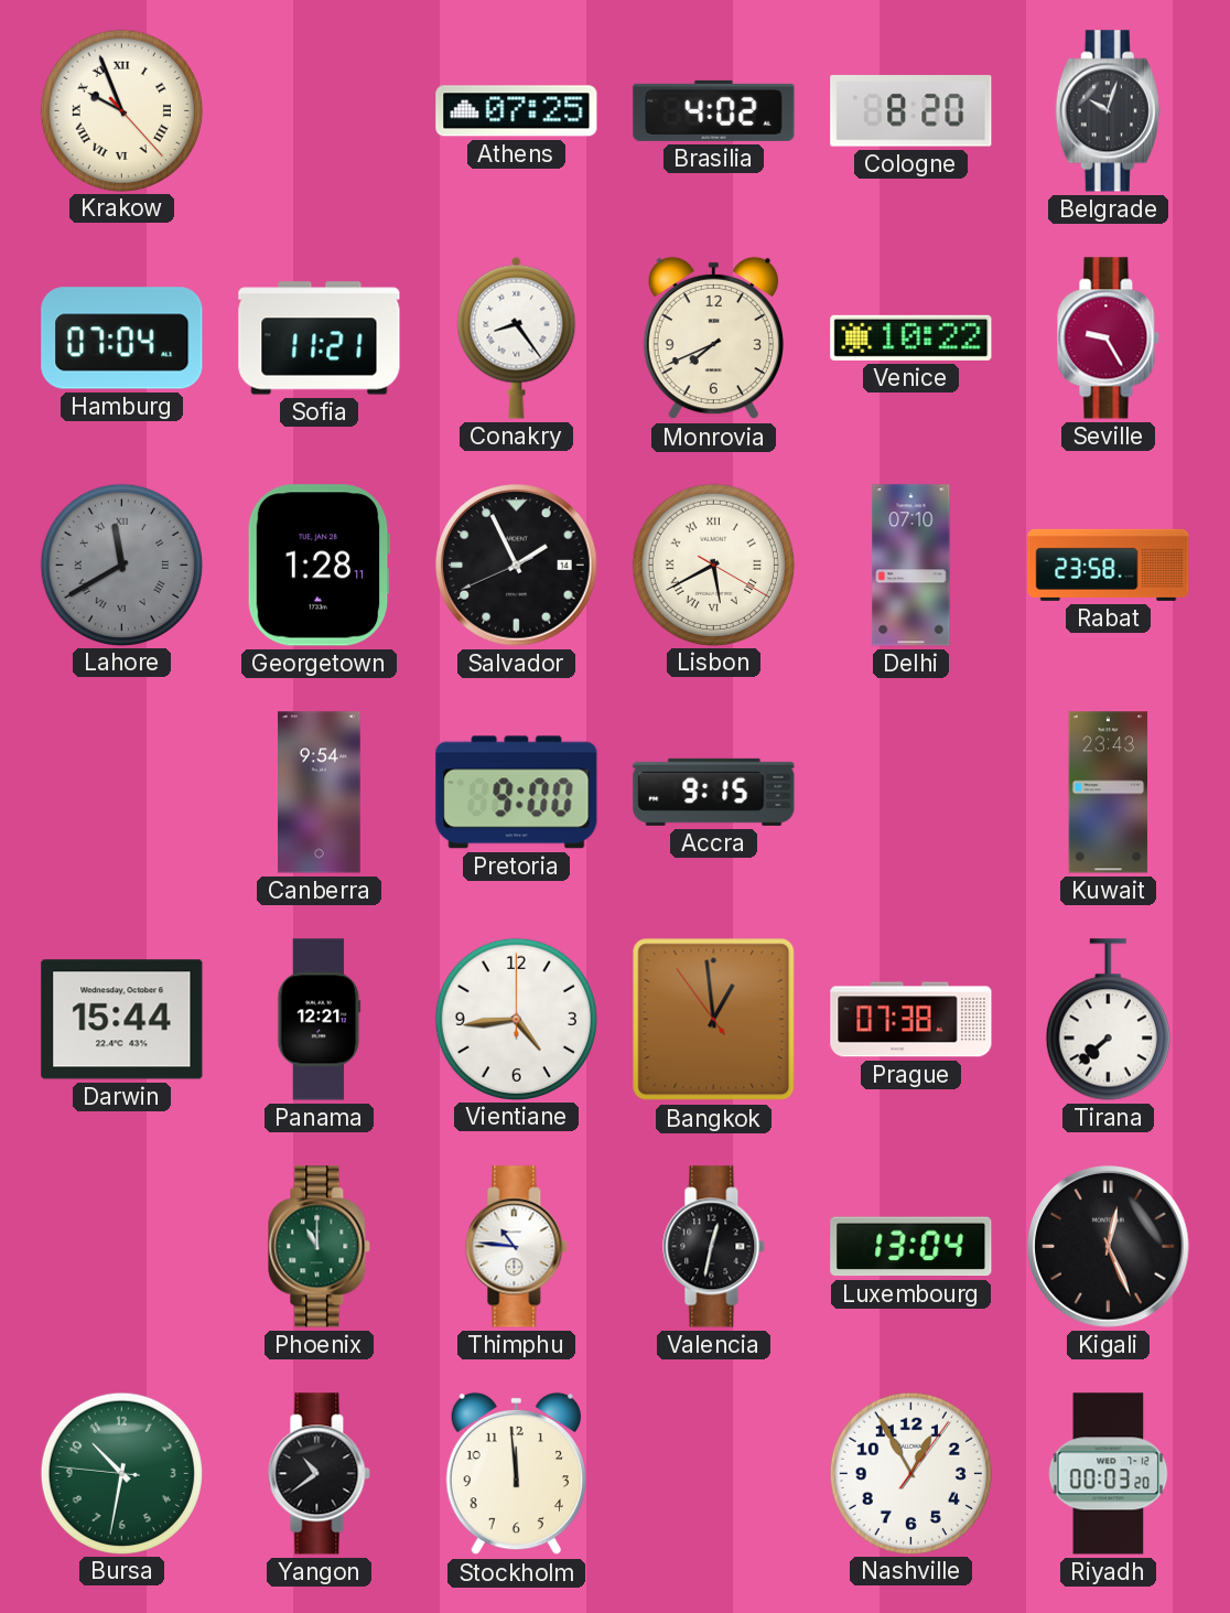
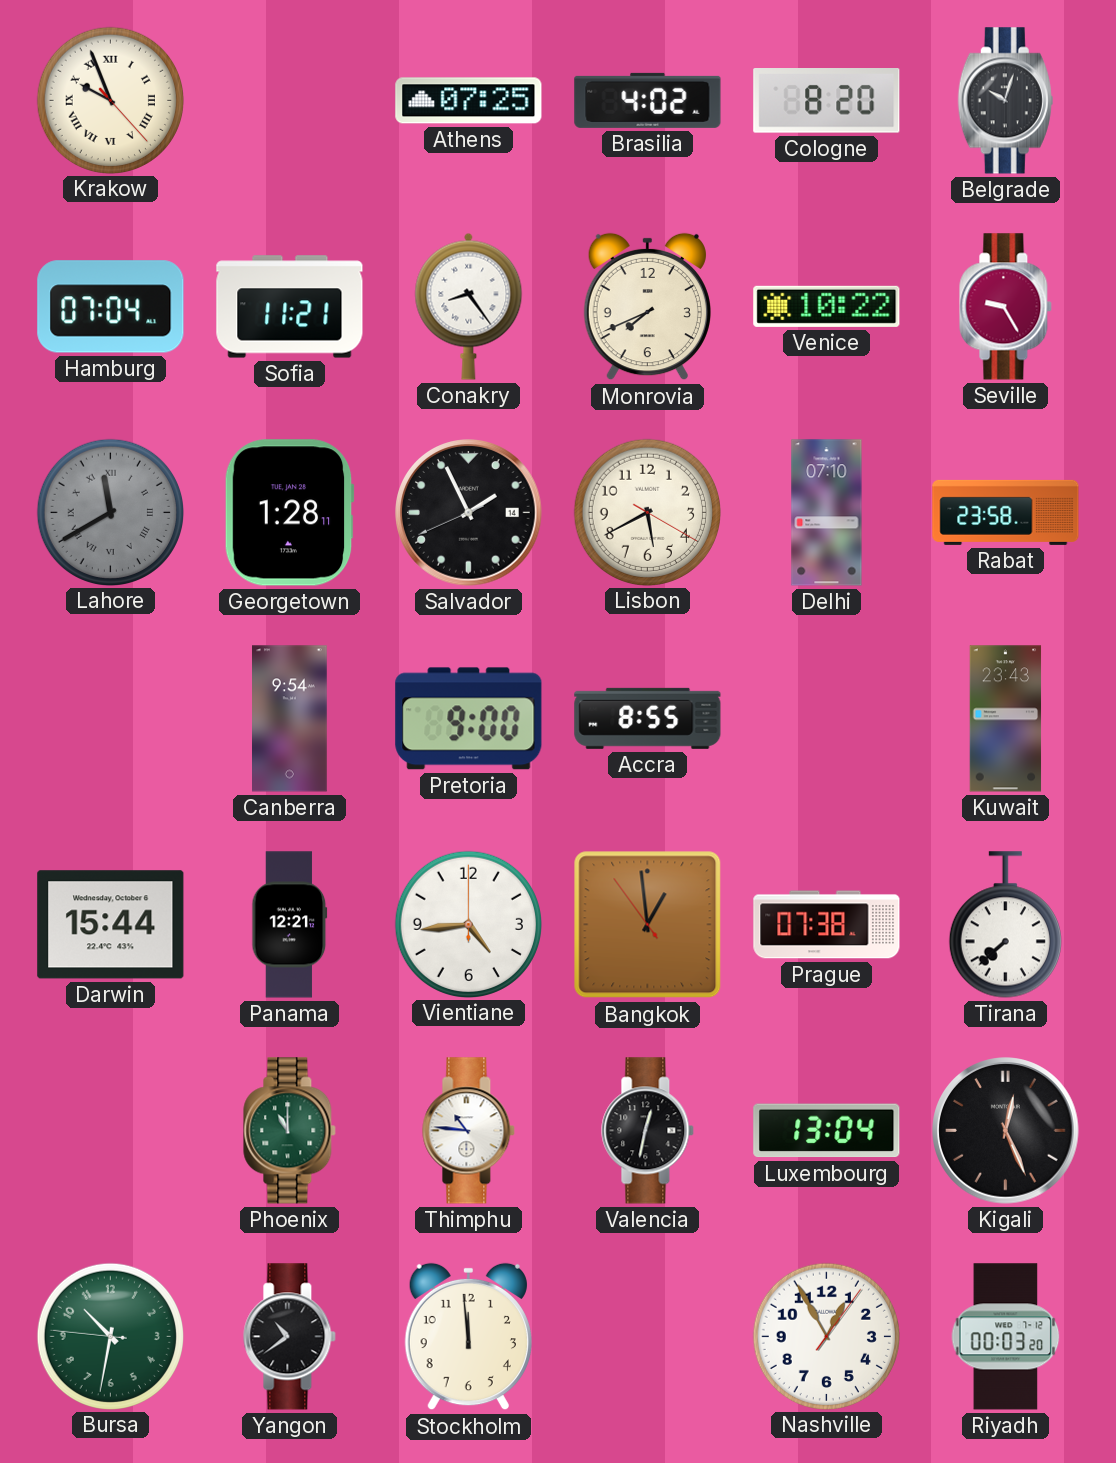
Lisbon numerals: Roman -> Arabic
Accra: 9:15 -> 8:55
